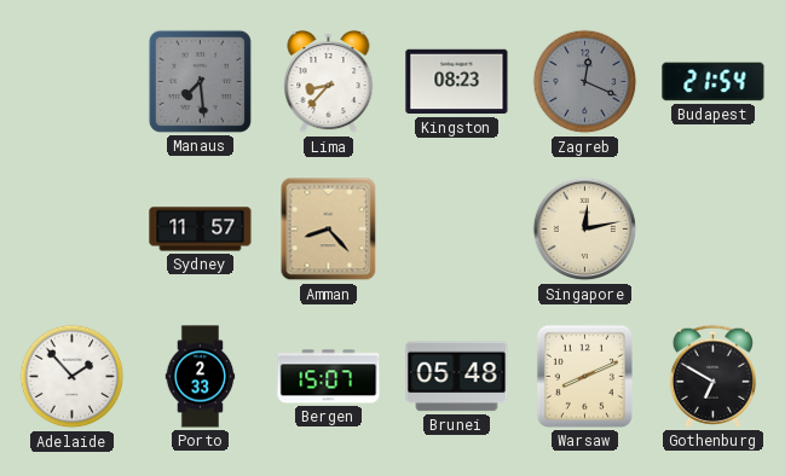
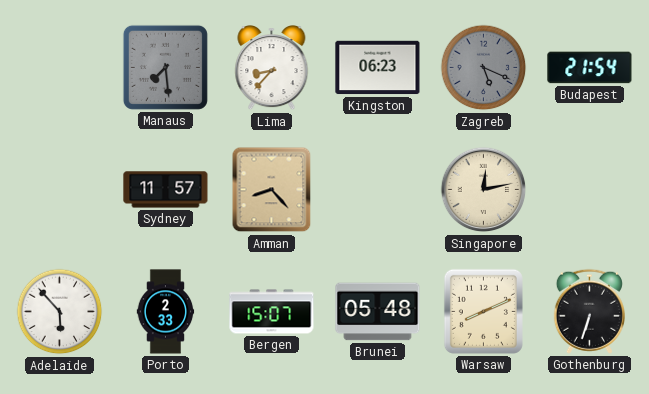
Kingston: 08:23 -> 06:23
Zagreb: 12:19 -> 5:19
Adelaide: 1:53 -> 5:53
Gothenburg: 6:50 -> 6:33
